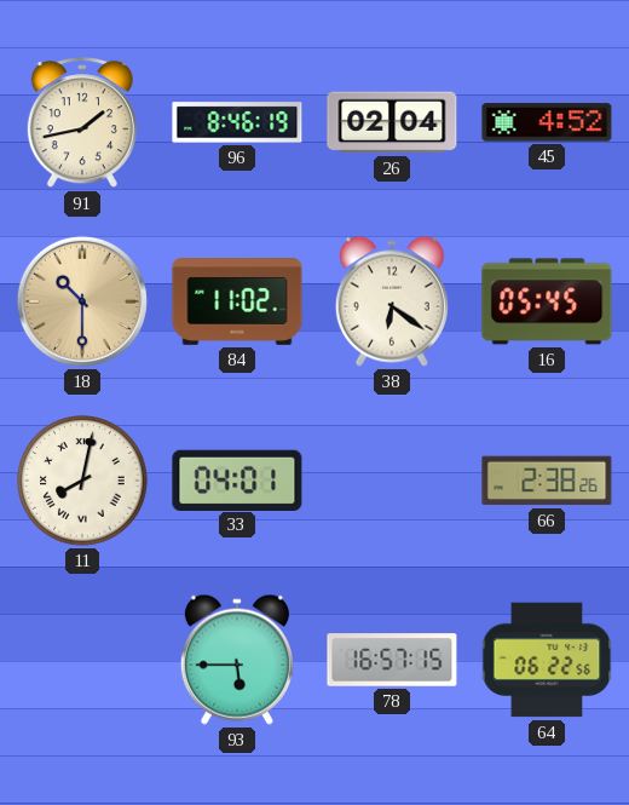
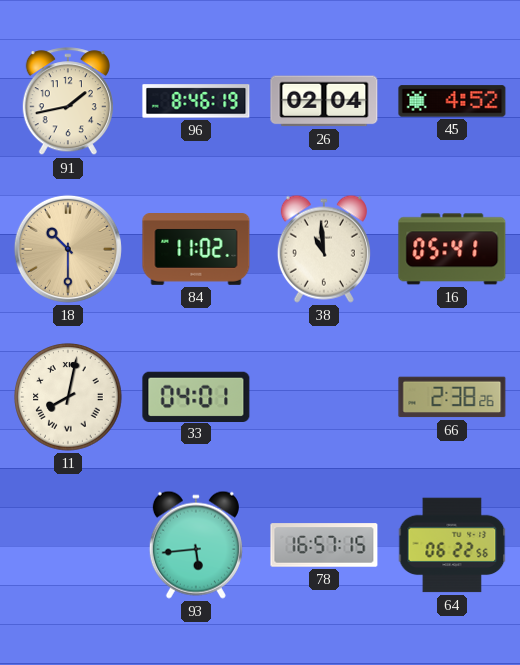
38: 6:21 -> 10:59
16: 05:45 -> 05:41
93: 5:45 -> 5:44
